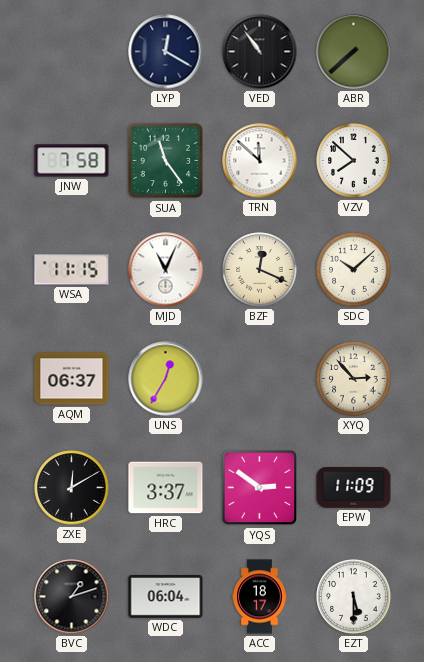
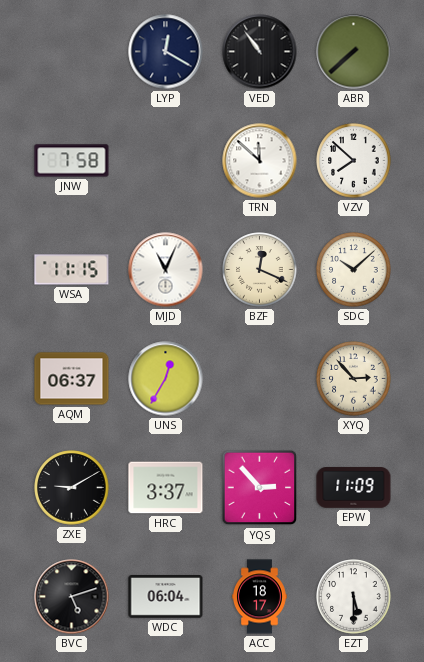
SUA: 11:24 -> none
ZXE: 12:10 -> 9:10
YQS: 2:51 -> 2:53
BVC: 1:12 -> 5:12
